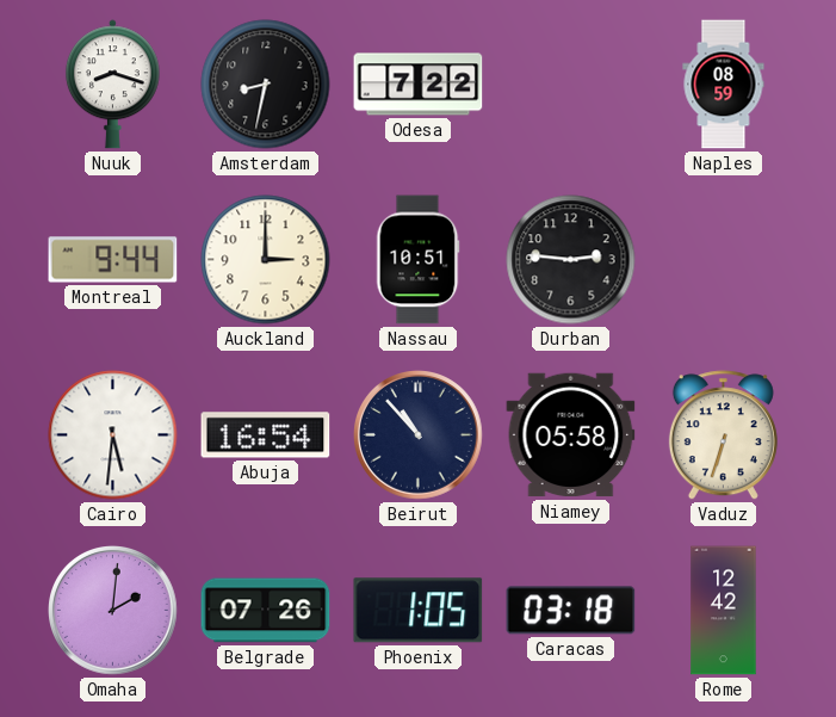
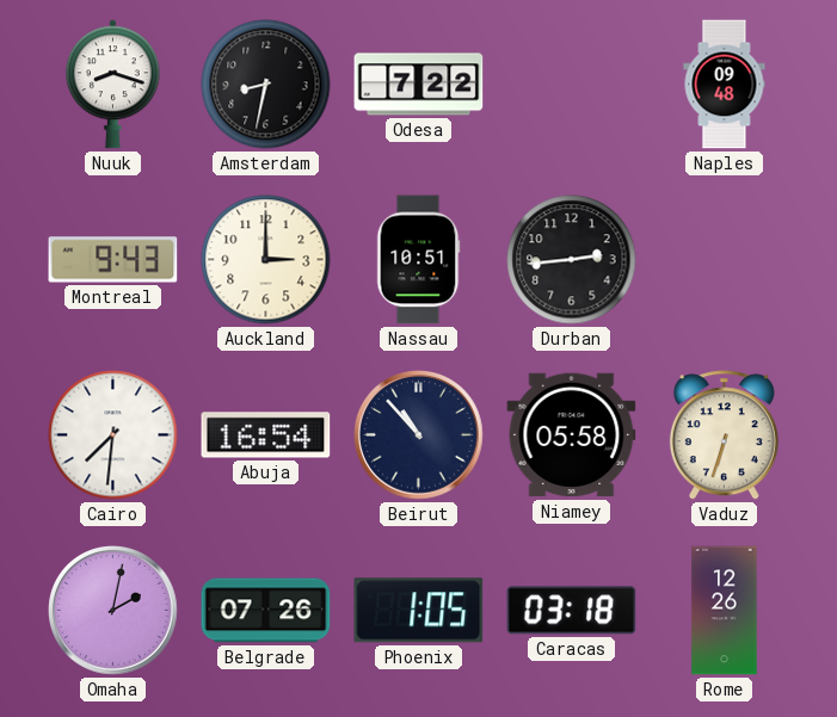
Naples: 08:59 -> 09:48
Montreal: 9:44 -> 9:43
Durban: 2:46 -> 2:44
Cairo: 5:31 -> 7:31
Omaha: 2:01 -> 2:02
Rome: 12:42 -> 12:26
